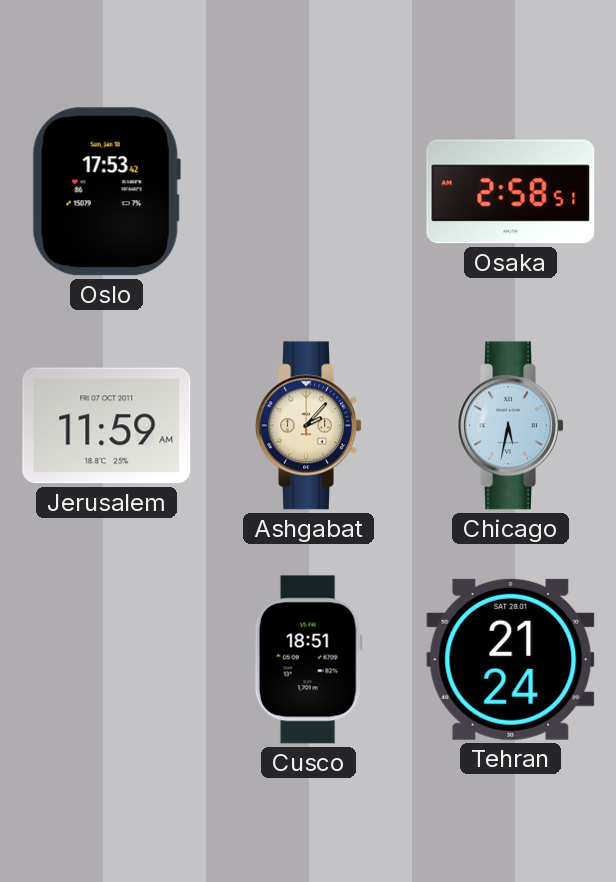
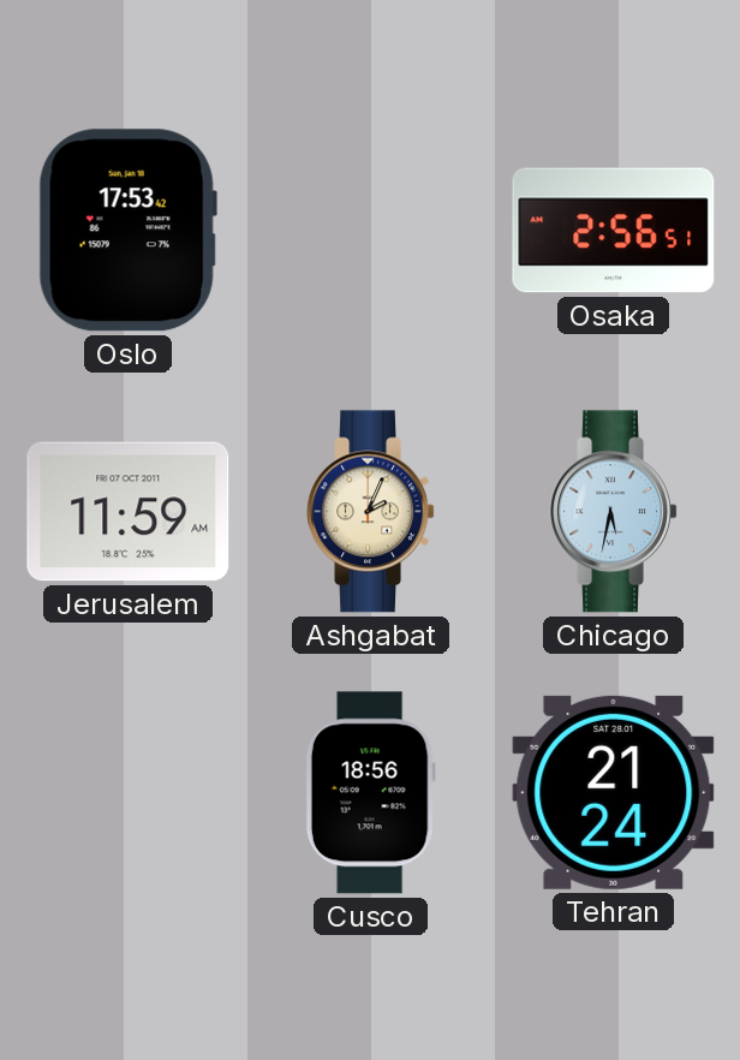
Osaka: 2:58 -> 2:56
Ashgabat: 2:07 -> 2:04
Cusco: 18:51 -> 18:56
